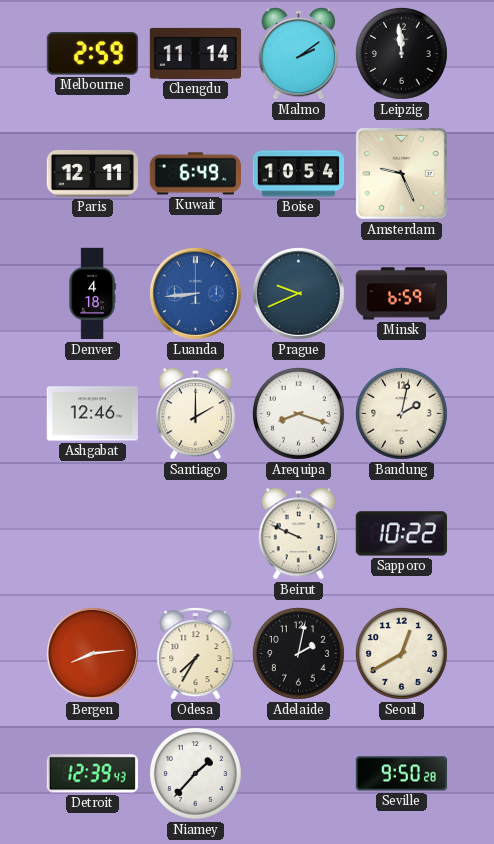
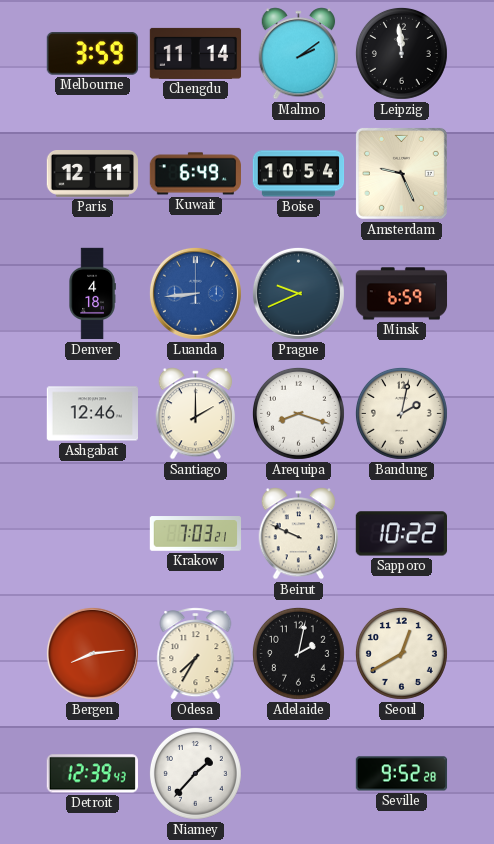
Melbourne: 2:59 -> 3:59
Krakow: none -> 7:03
Seville: 9:50 -> 9:52
